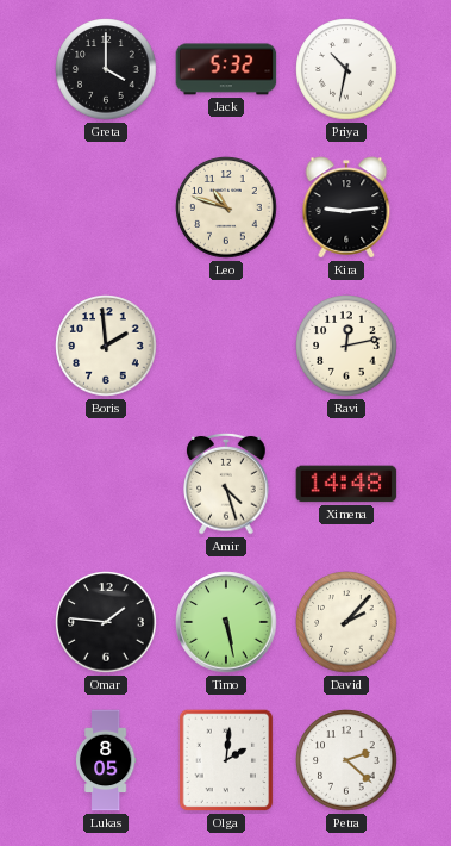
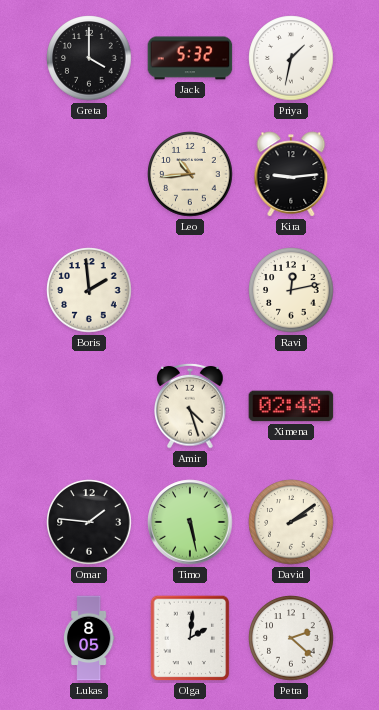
Priya: 10:32 -> 1:32
Leo: 10:48 -> 10:44
Ximena: 14:48 -> 02:48
David: 2:07 -> 2:09
